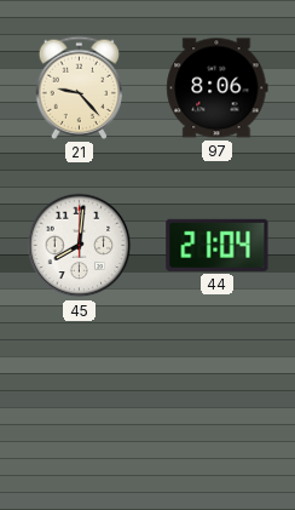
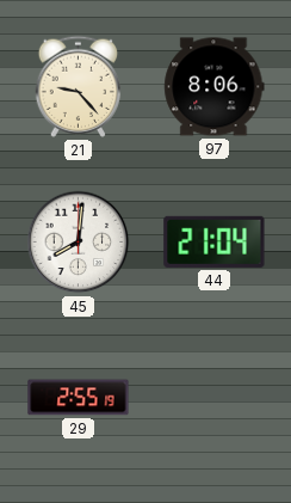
29: none -> 2:55
